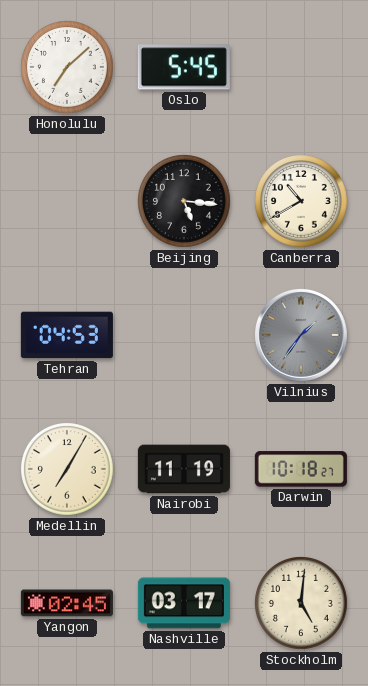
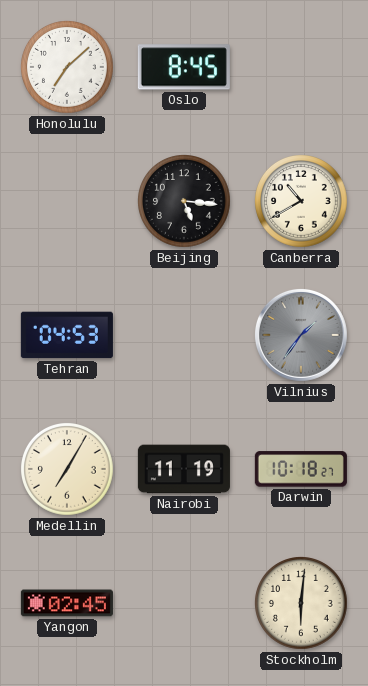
Oslo: 5:45 -> 8:45
Nashville: 03:17 -> none
Stockholm: 5:01 -> 6:01
